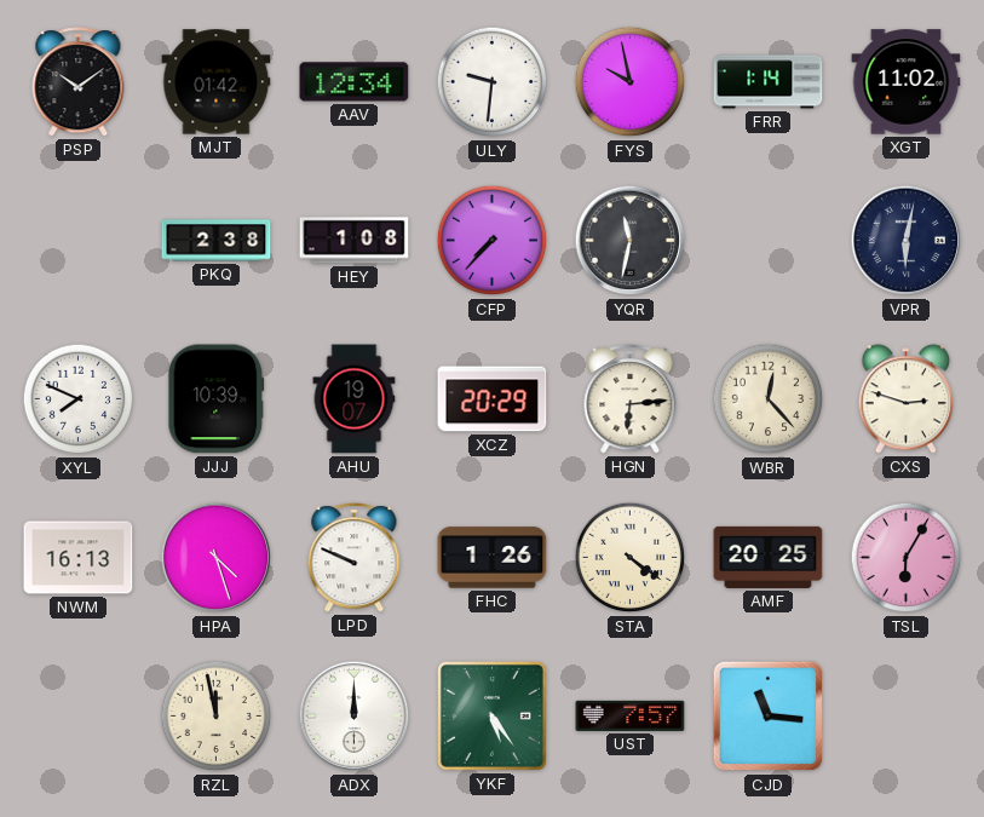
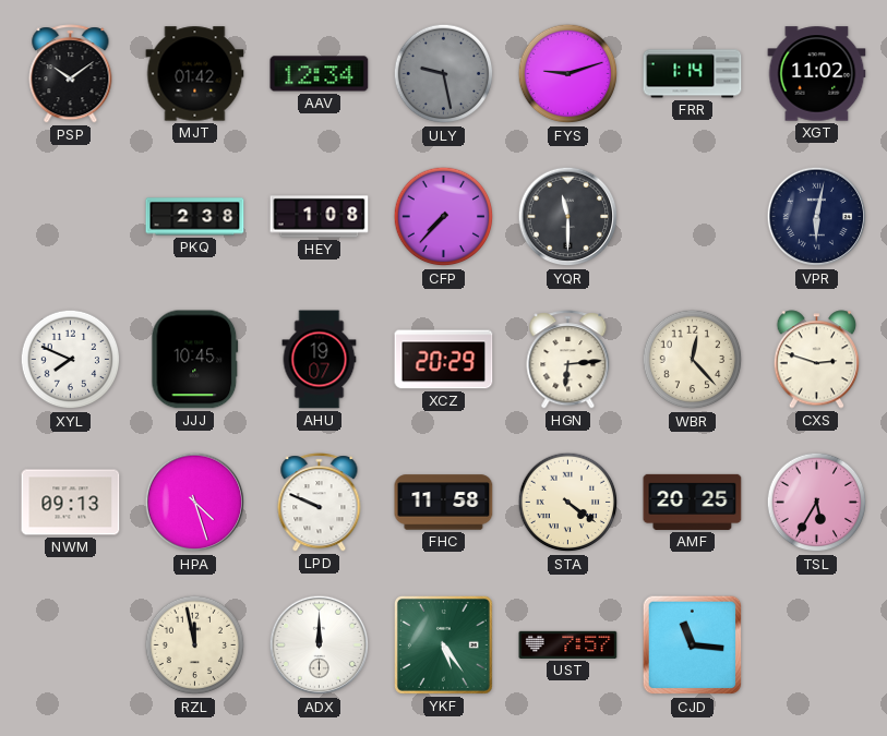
ULY: 9:31 -> 9:28
ULY dial: white -> grey
FYS: 9:58 -> 9:12
YQR: 11:32 -> 11:30
JJJ: 10:39 -> 10:45
NWM: 16:13 -> 09:13
FHC: 1:26 -> 11:58
TSL: 6:05 -> 5:35
